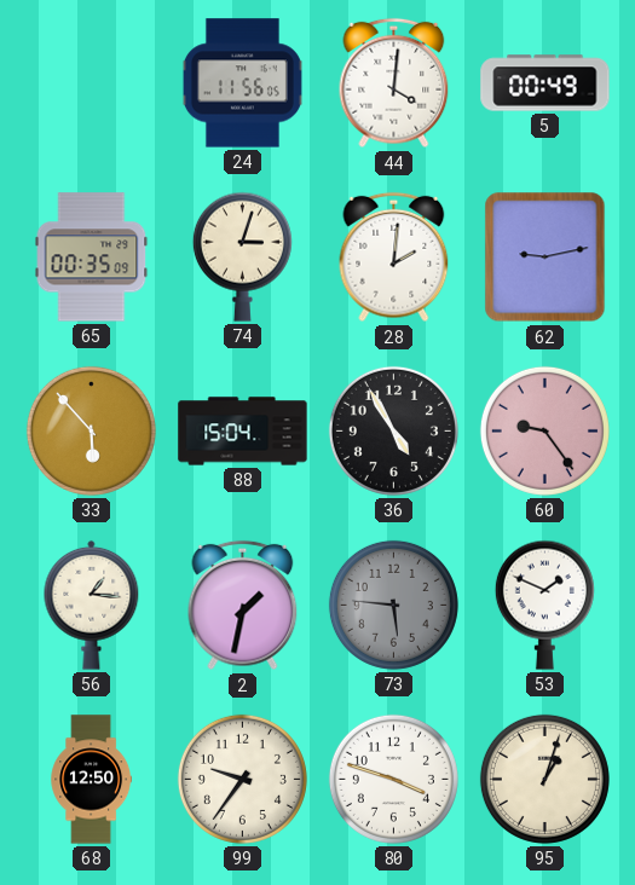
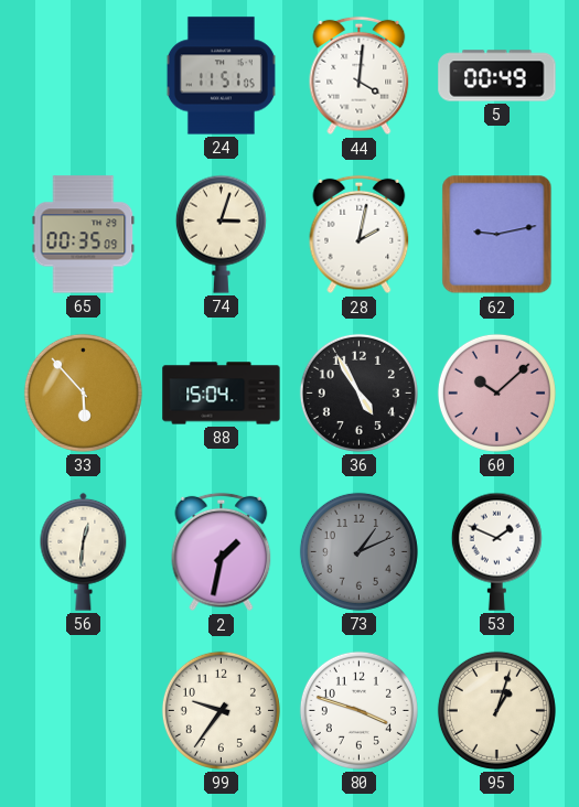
24: 11:56 -> 11:51
28: 2:01 -> 2:02
60: 9:24 -> 10:08
56: 1:16 -> 12:31
73: 5:46 -> 1:11
68: 12:50 -> none
